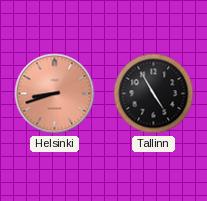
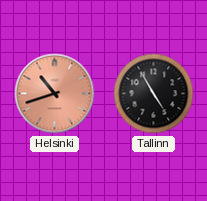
Helsinki: 8:42 -> 10:42
